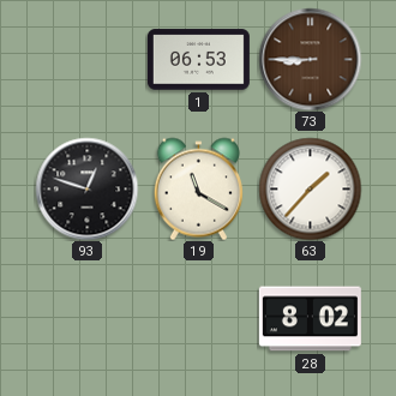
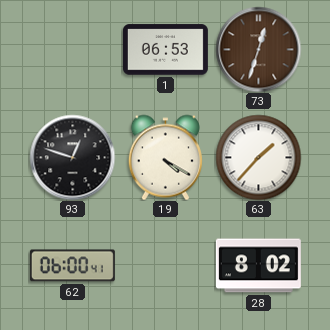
73: 8:45 -> 12:33
19: 11:20 -> 4:20
62: none -> 06:00
